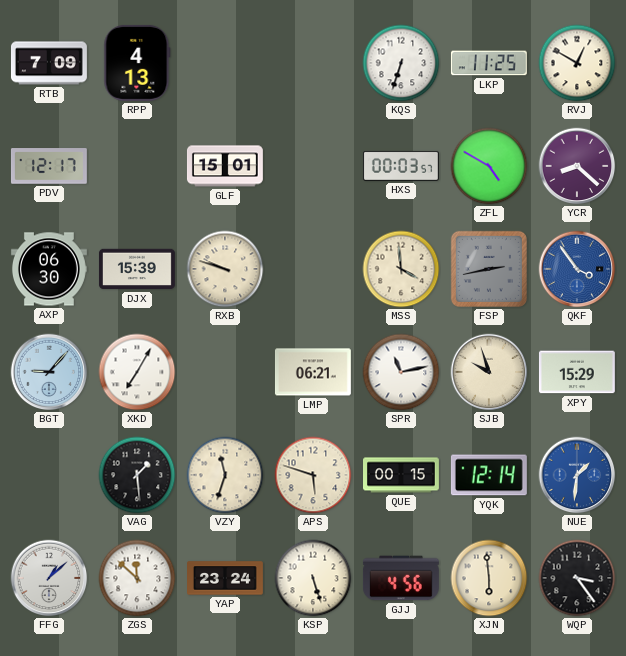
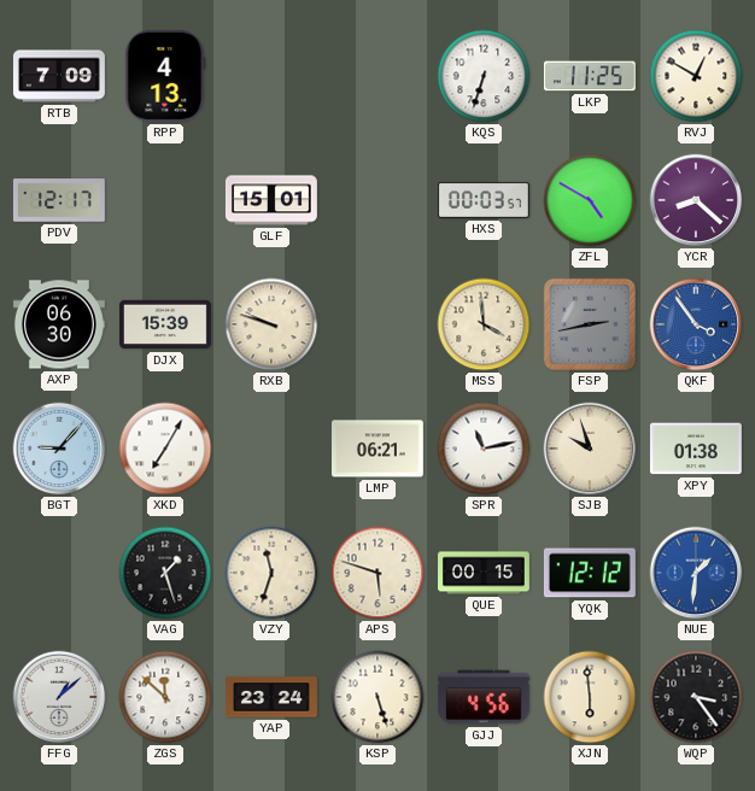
XPY: 15:29 -> 01:38
VAG: 1:29 -> 1:27
YQK: 12:14 -> 12:12
